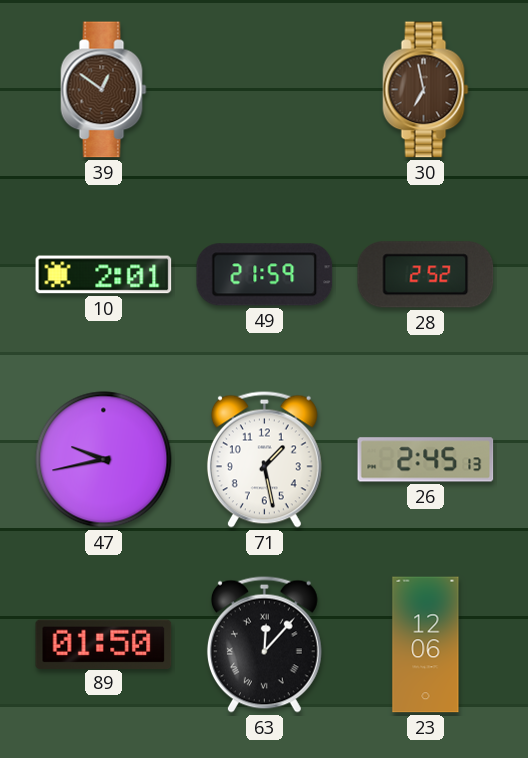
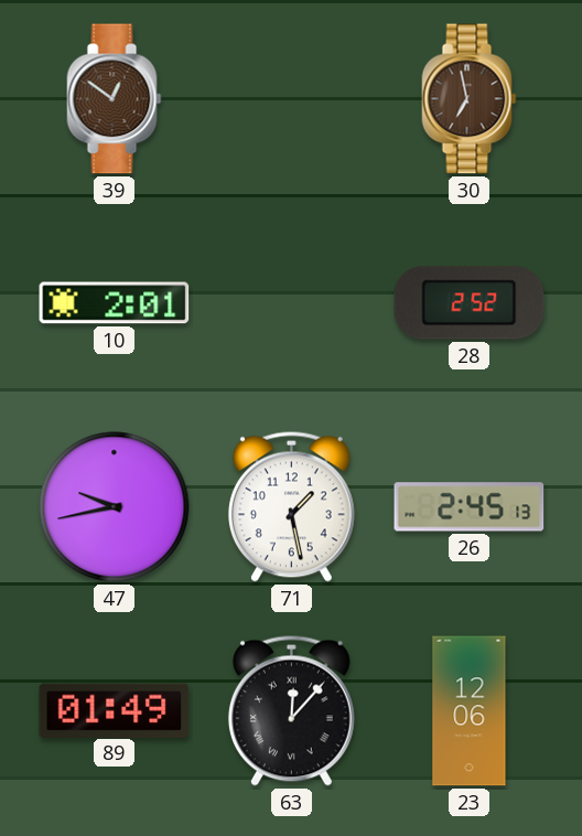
49: 21:59 -> none
89: 01:50 -> 01:49
